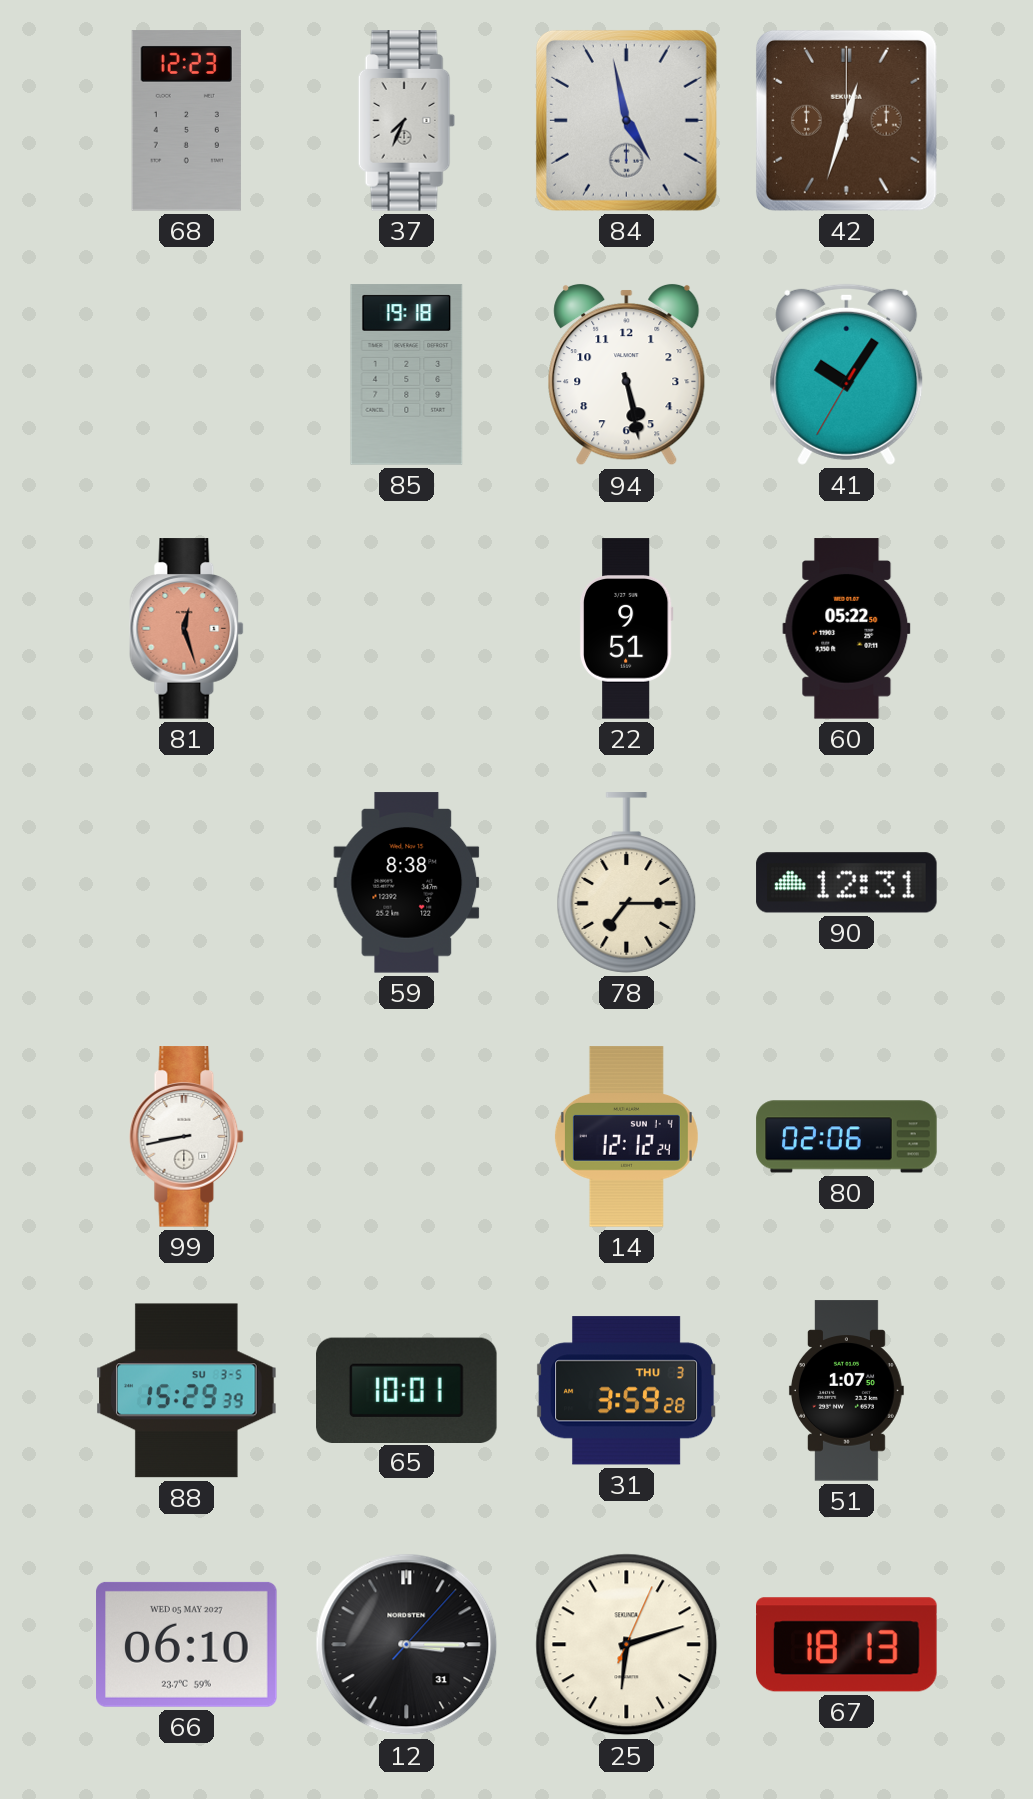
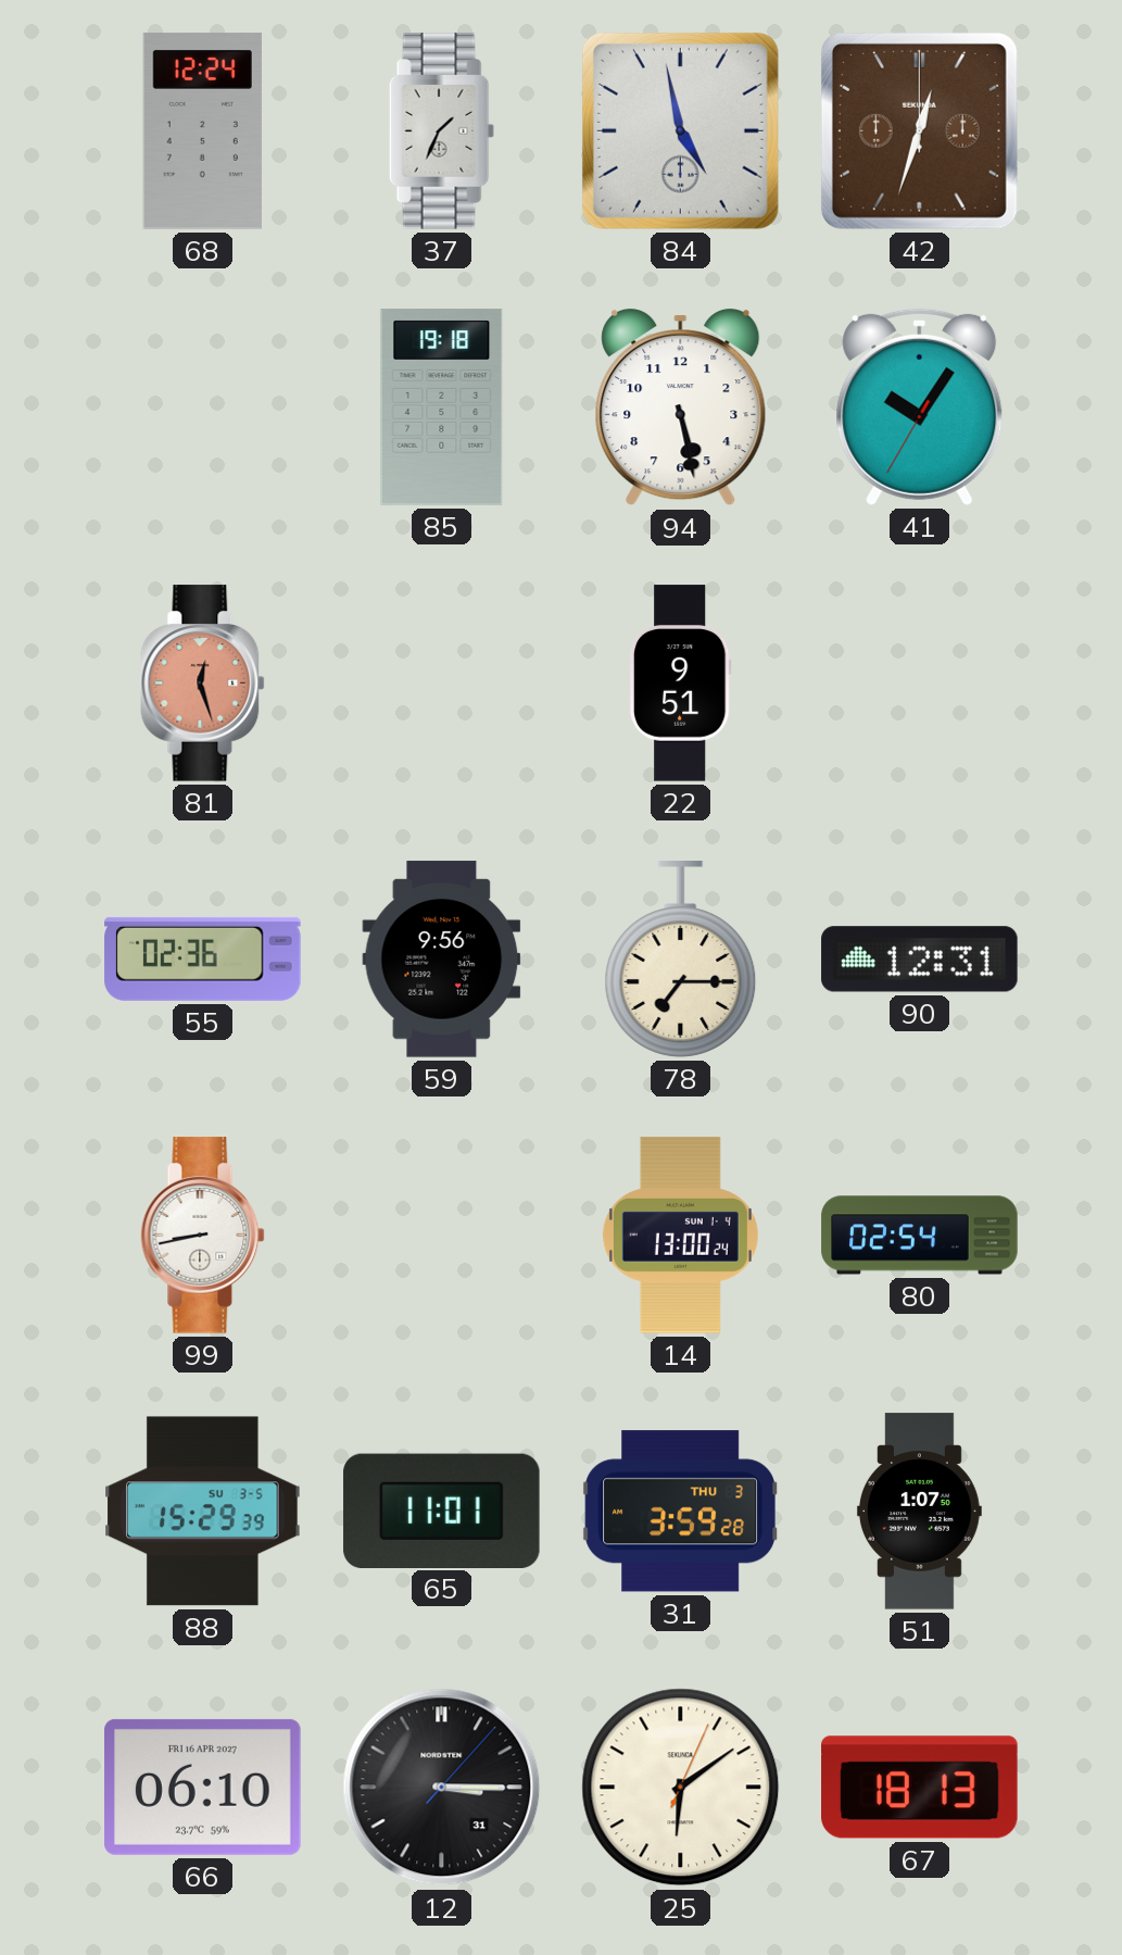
68: 12:23 -> 12:24
37: 7:34 -> 1:34
60: 05:22 -> none
55: none -> 02:36
59: 8:38 -> 9:56
14: 12:12 -> 13:00
80: 02:06 -> 02:54
65: 10:01 -> 11:01
66 date: WED 05 MAY 2027 -> FRI 16 APR 2027
25: 6:12 -> 6:09
